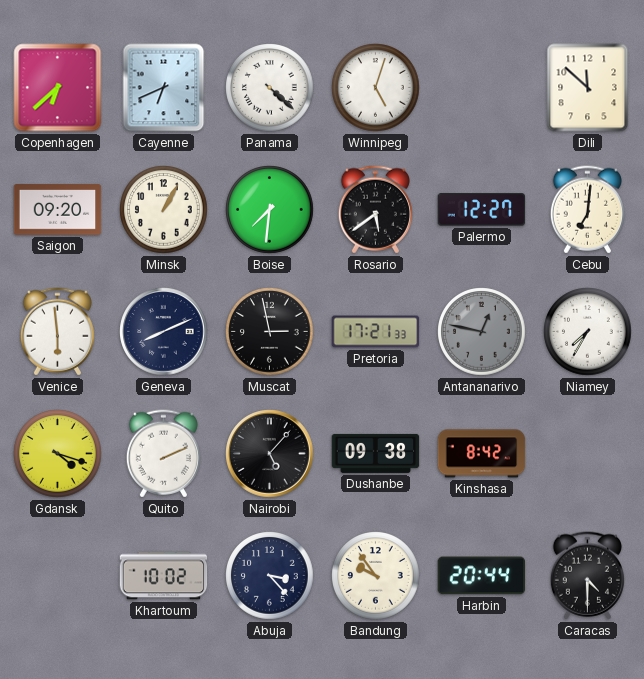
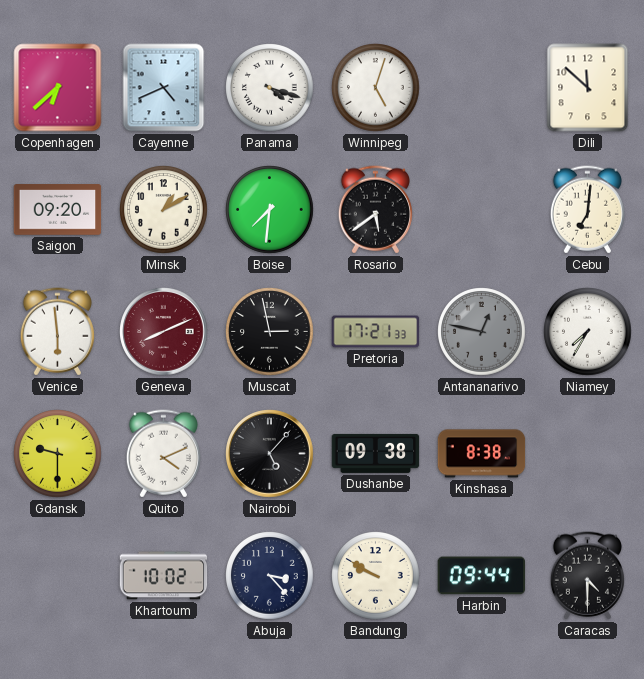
Cayenne: 6:41 -> 4:41
Panama: 4:22 -> 4:18
Minsk: 1:05 -> 1:10
Palermo: 12:27 -> none
Geneva dial: navy -> burgundy
Gdansk: 4:18 -> 9:30
Quito: 2:11 -> 4:11
Kinshasa: 8:42 -> 8:38
Bandung: 9:54 -> 9:50
Harbin: 20:44 -> 09:44
